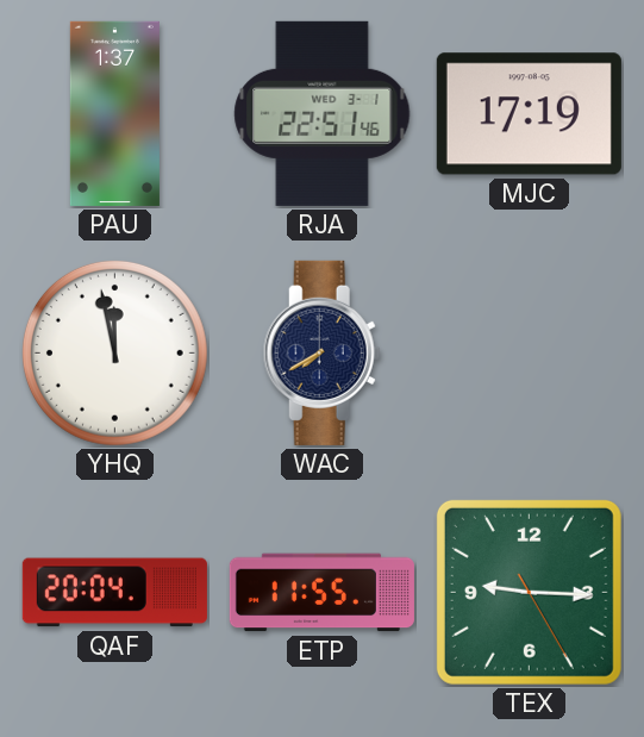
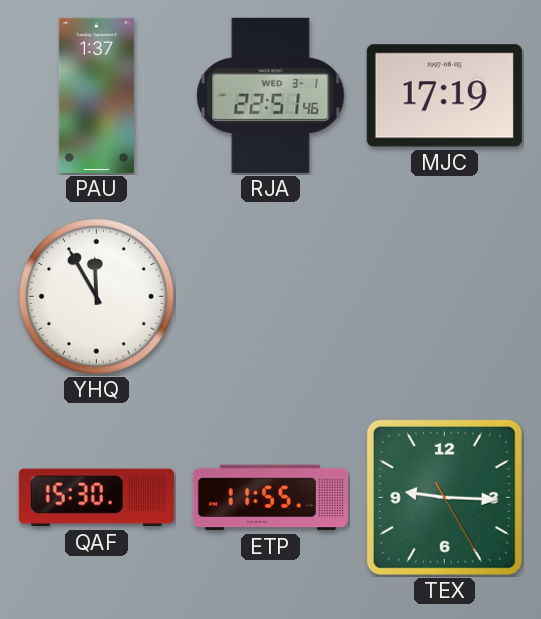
YHQ: 11:58 -> 11:55
WAC: 7:40 -> none
QAF: 20:04 -> 15:30
